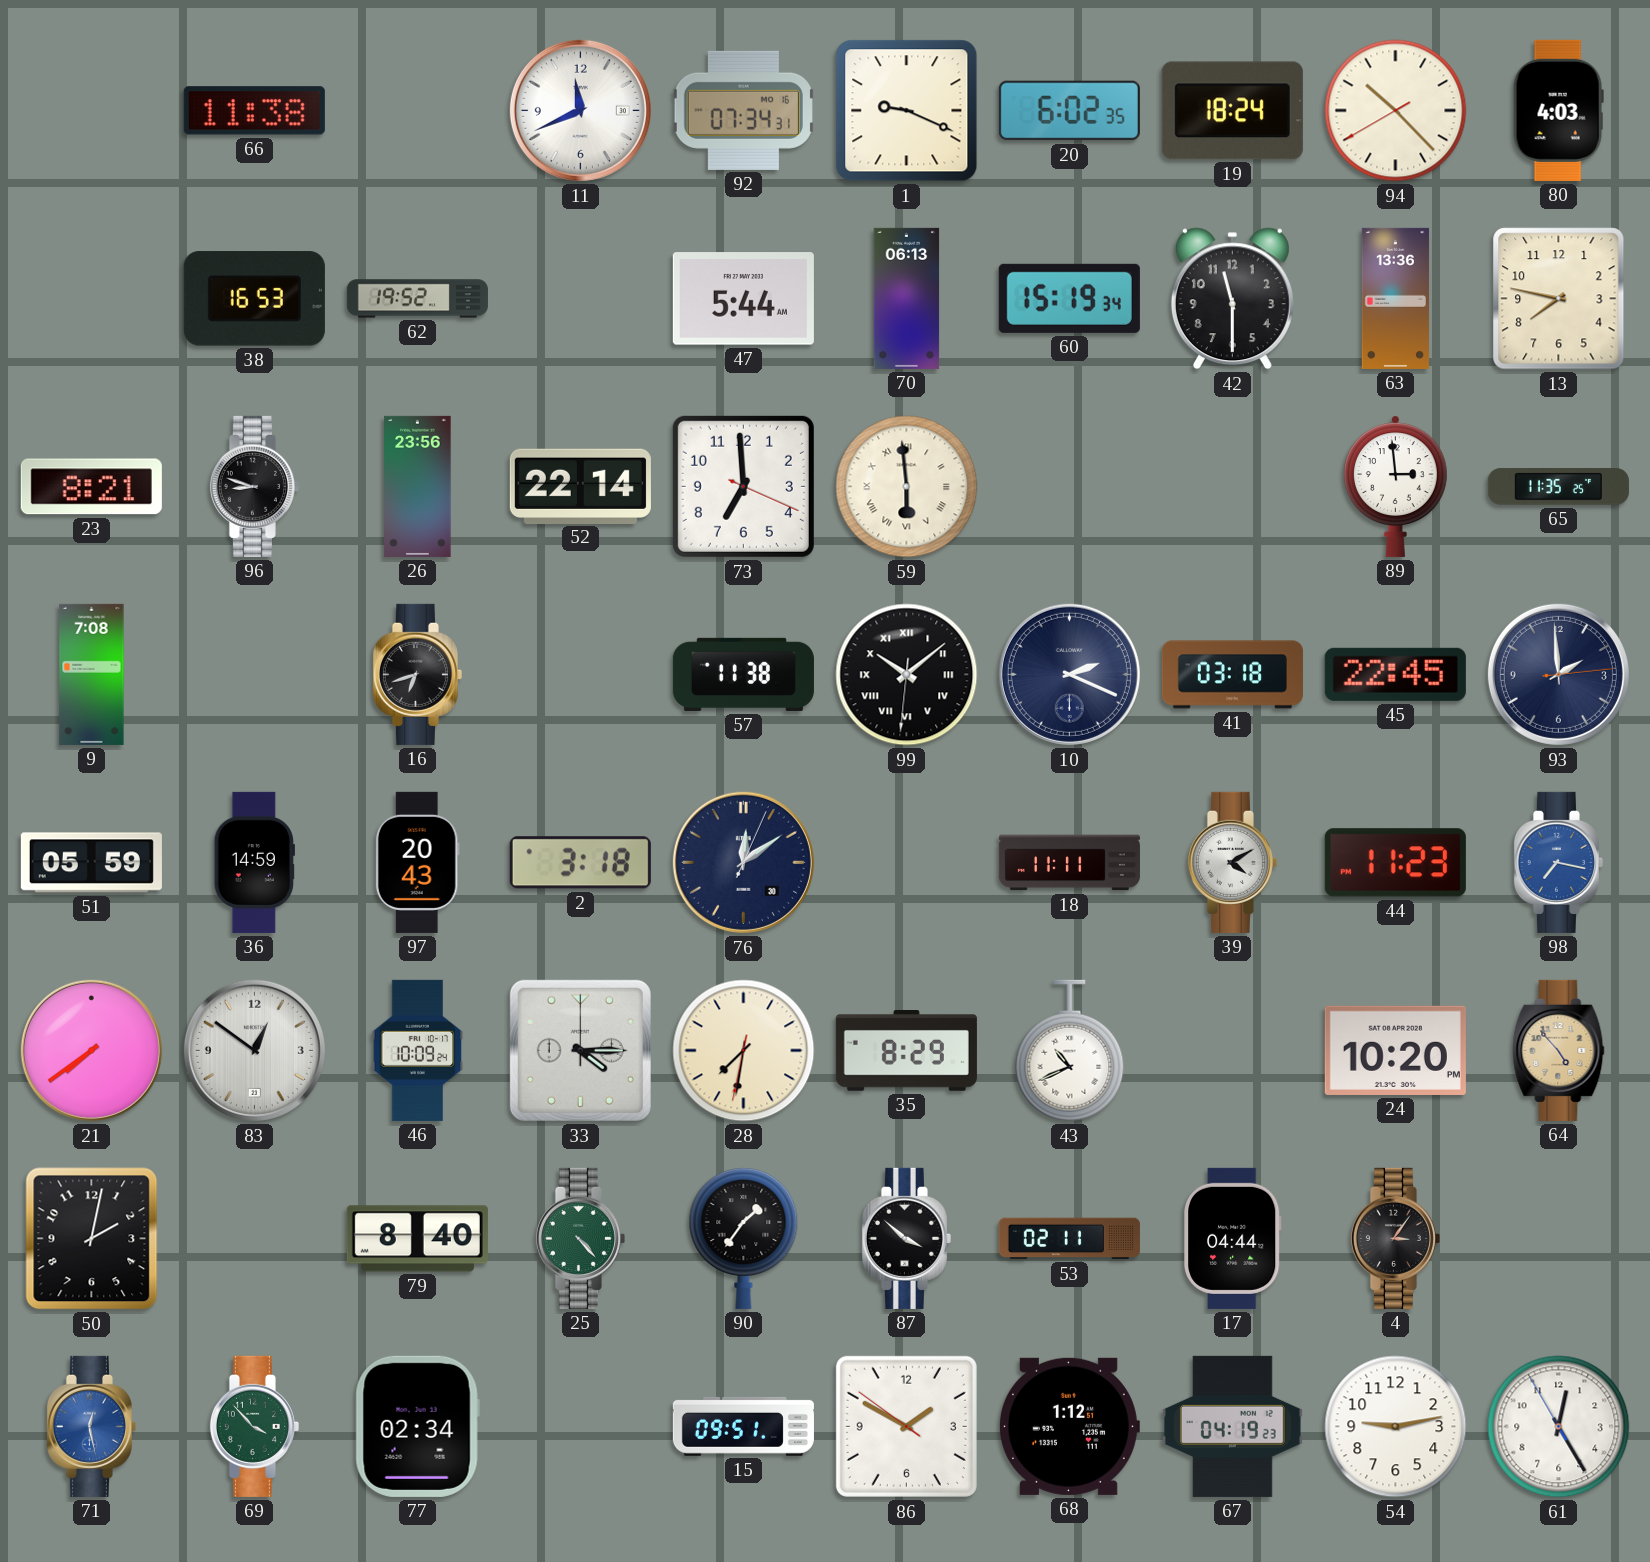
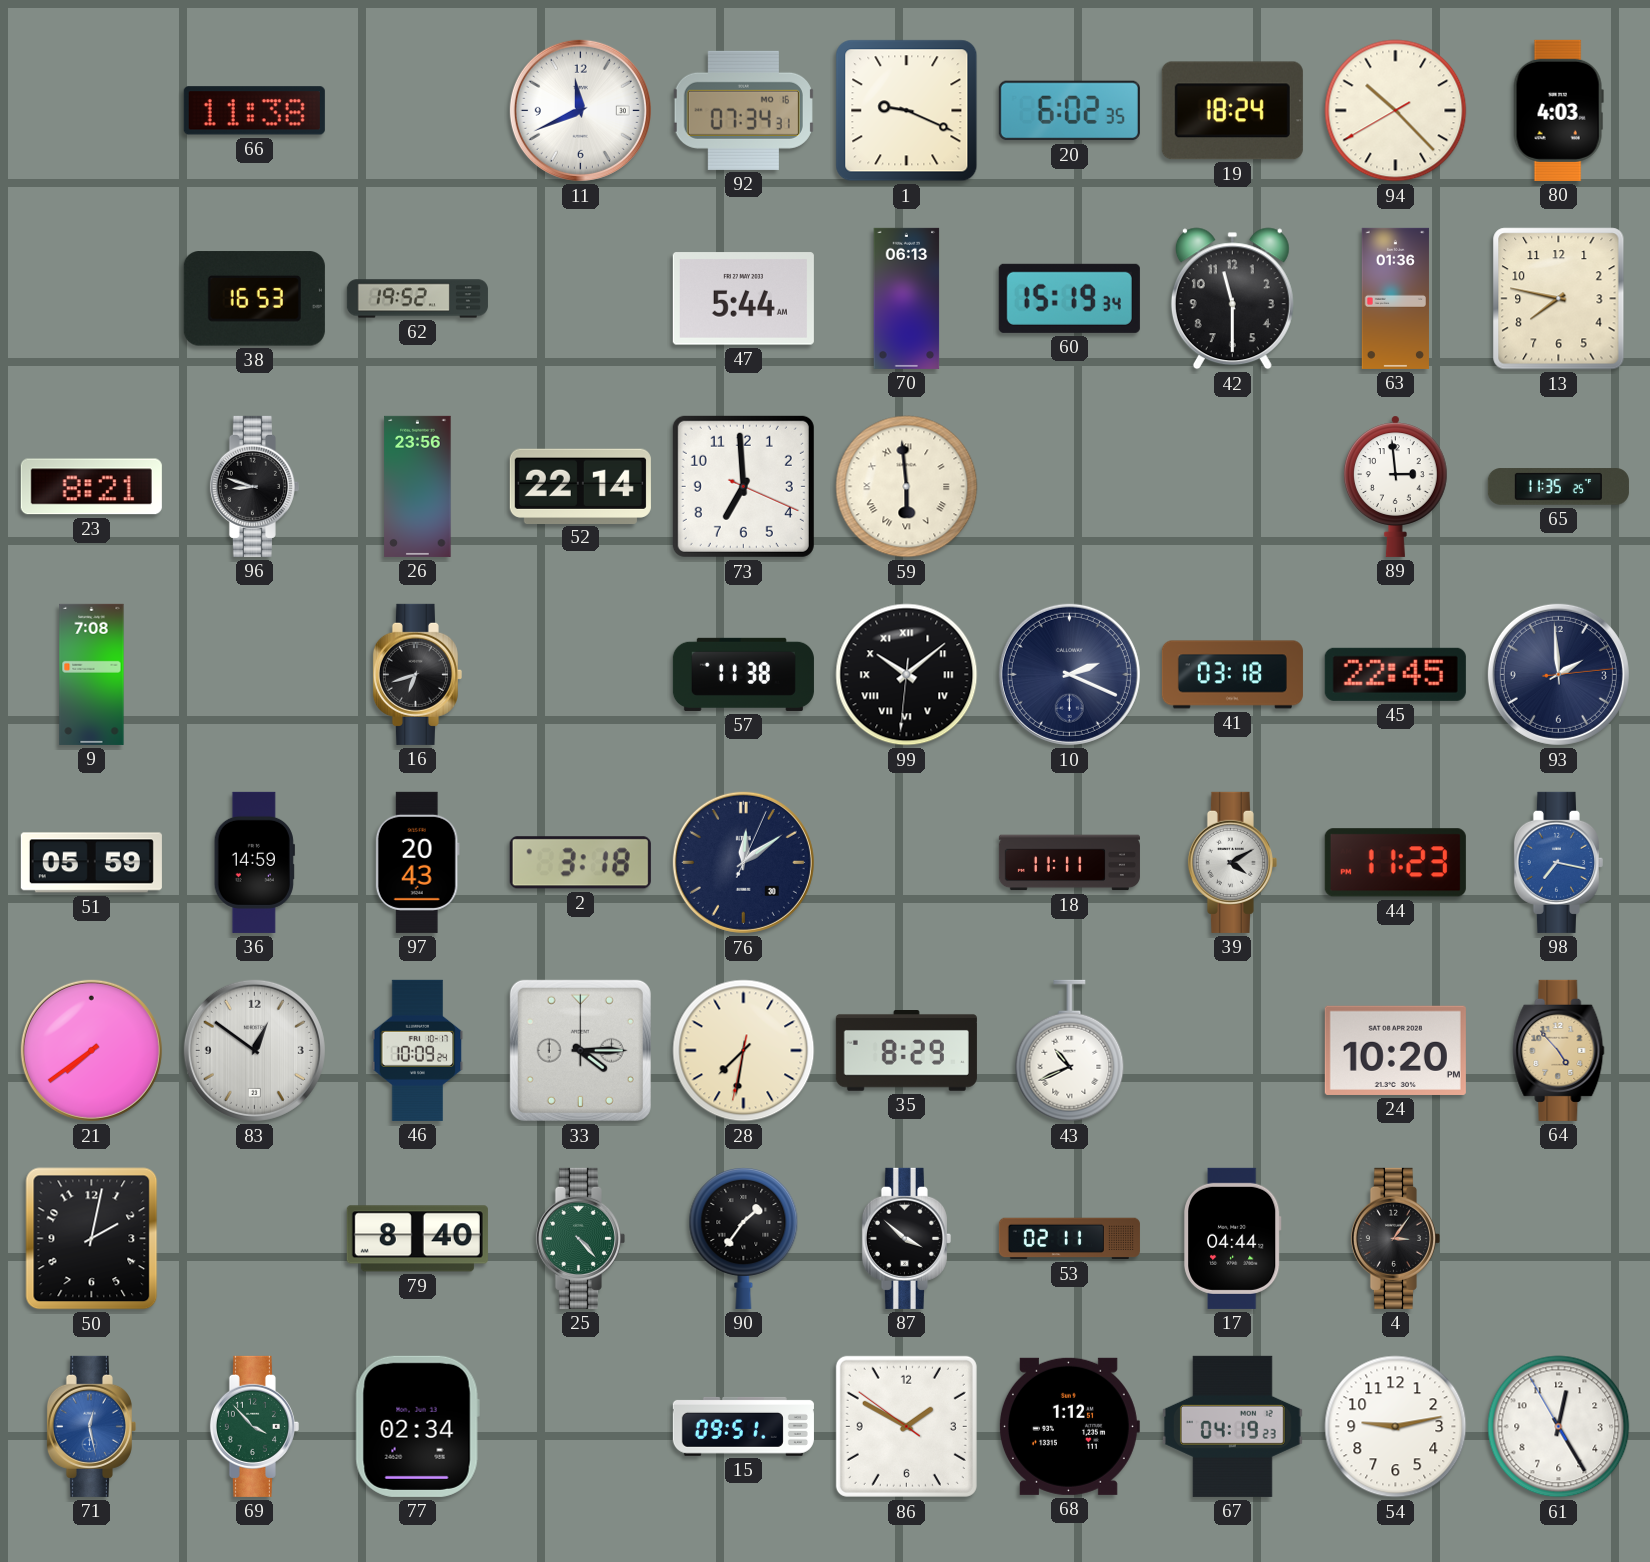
63: 13:36 -> 01:36
